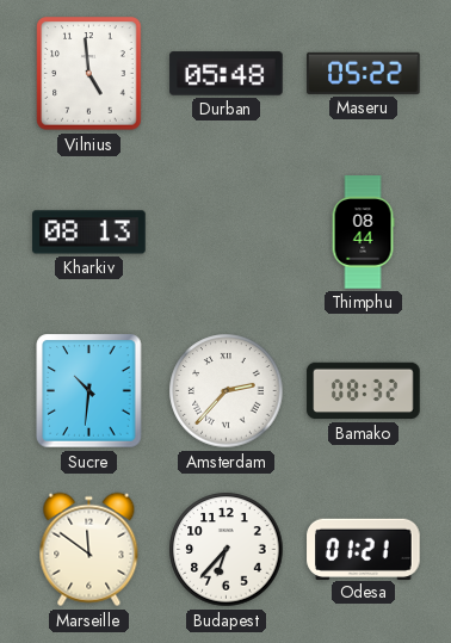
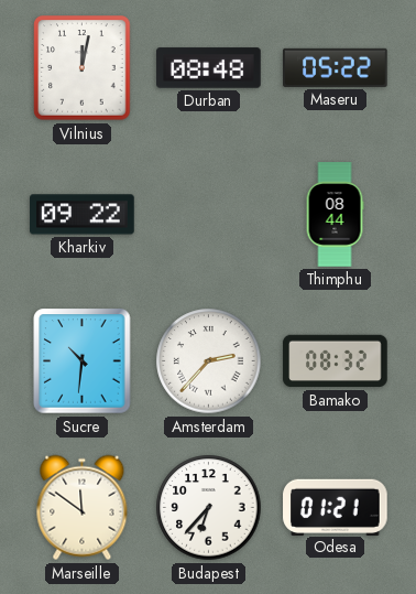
Vilnius: 4:59 -> 12:02
Durban: 05:48 -> 08:48
Kharkiv: 08:13 -> 09:22
